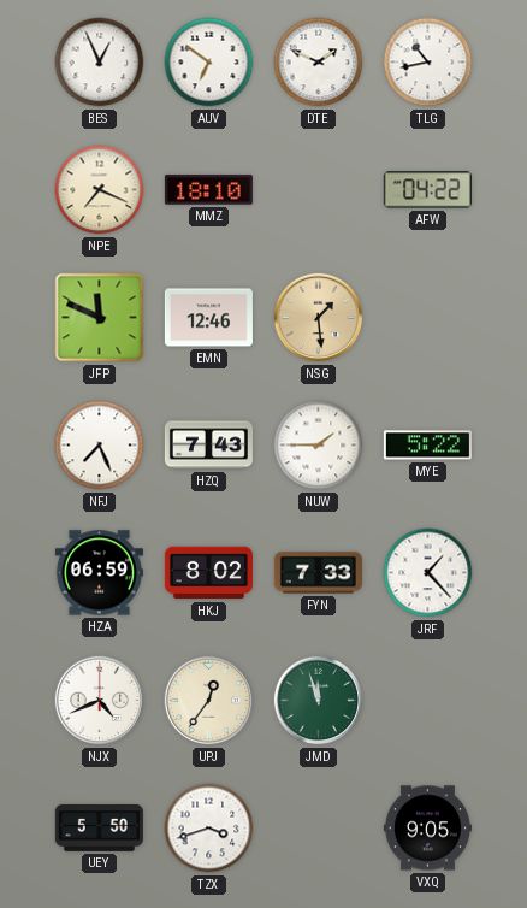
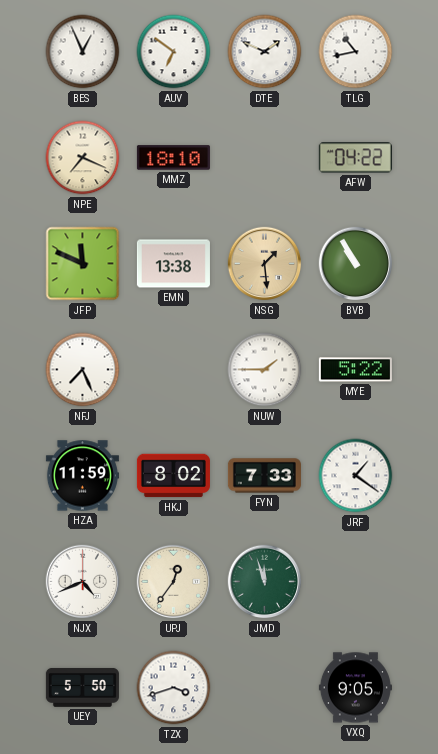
EMN: 12:46 -> 13:38
BVB: none -> 10:55
HZQ: 7:43 -> none
HZA: 06:59 -> 11:59
JRF: 1:23 -> 1:21
